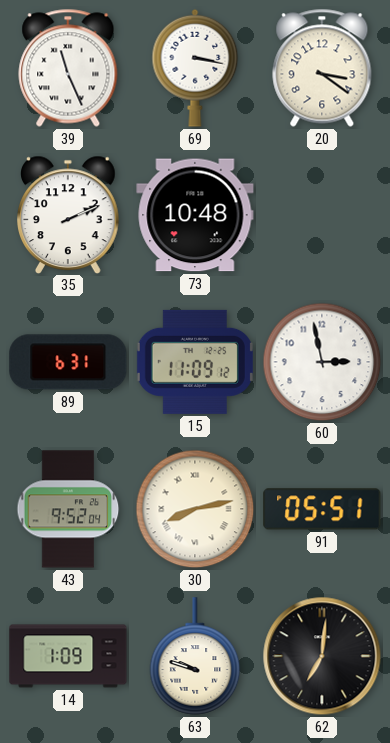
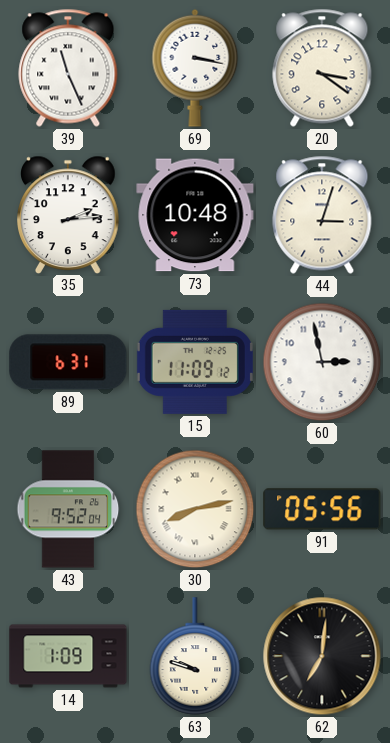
35: 2:11 -> 2:14
44: none -> 3:03
91: 05:51 -> 05:56
